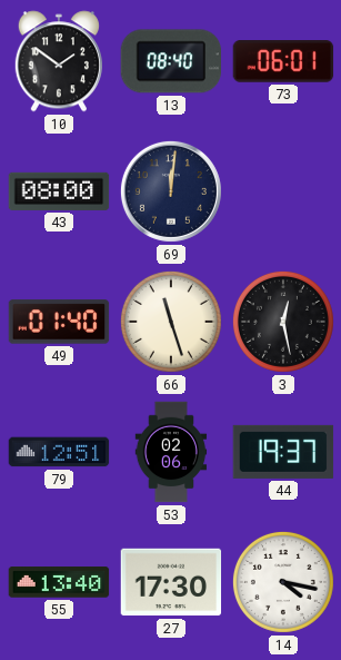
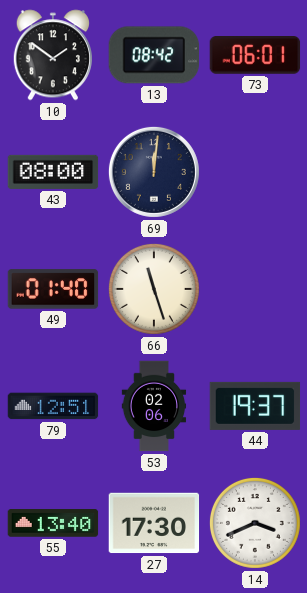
13: 08:40 -> 08:42
3: 12:28 -> none
14: 4:17 -> 3:41
